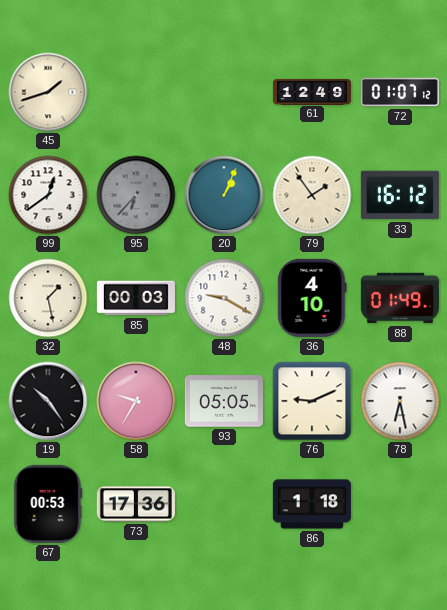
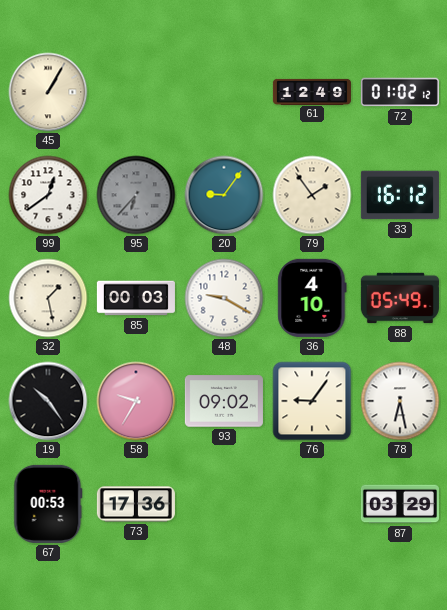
45: 1:42 -> 1:05
72: 01:07 -> 01:02
20: 1:04 -> 9:06
88: 01:49 -> 05:49
93: 05:05 -> 09:02
76: 9:11 -> 9:06
86: 1:18 -> none
87: none -> 03:29
